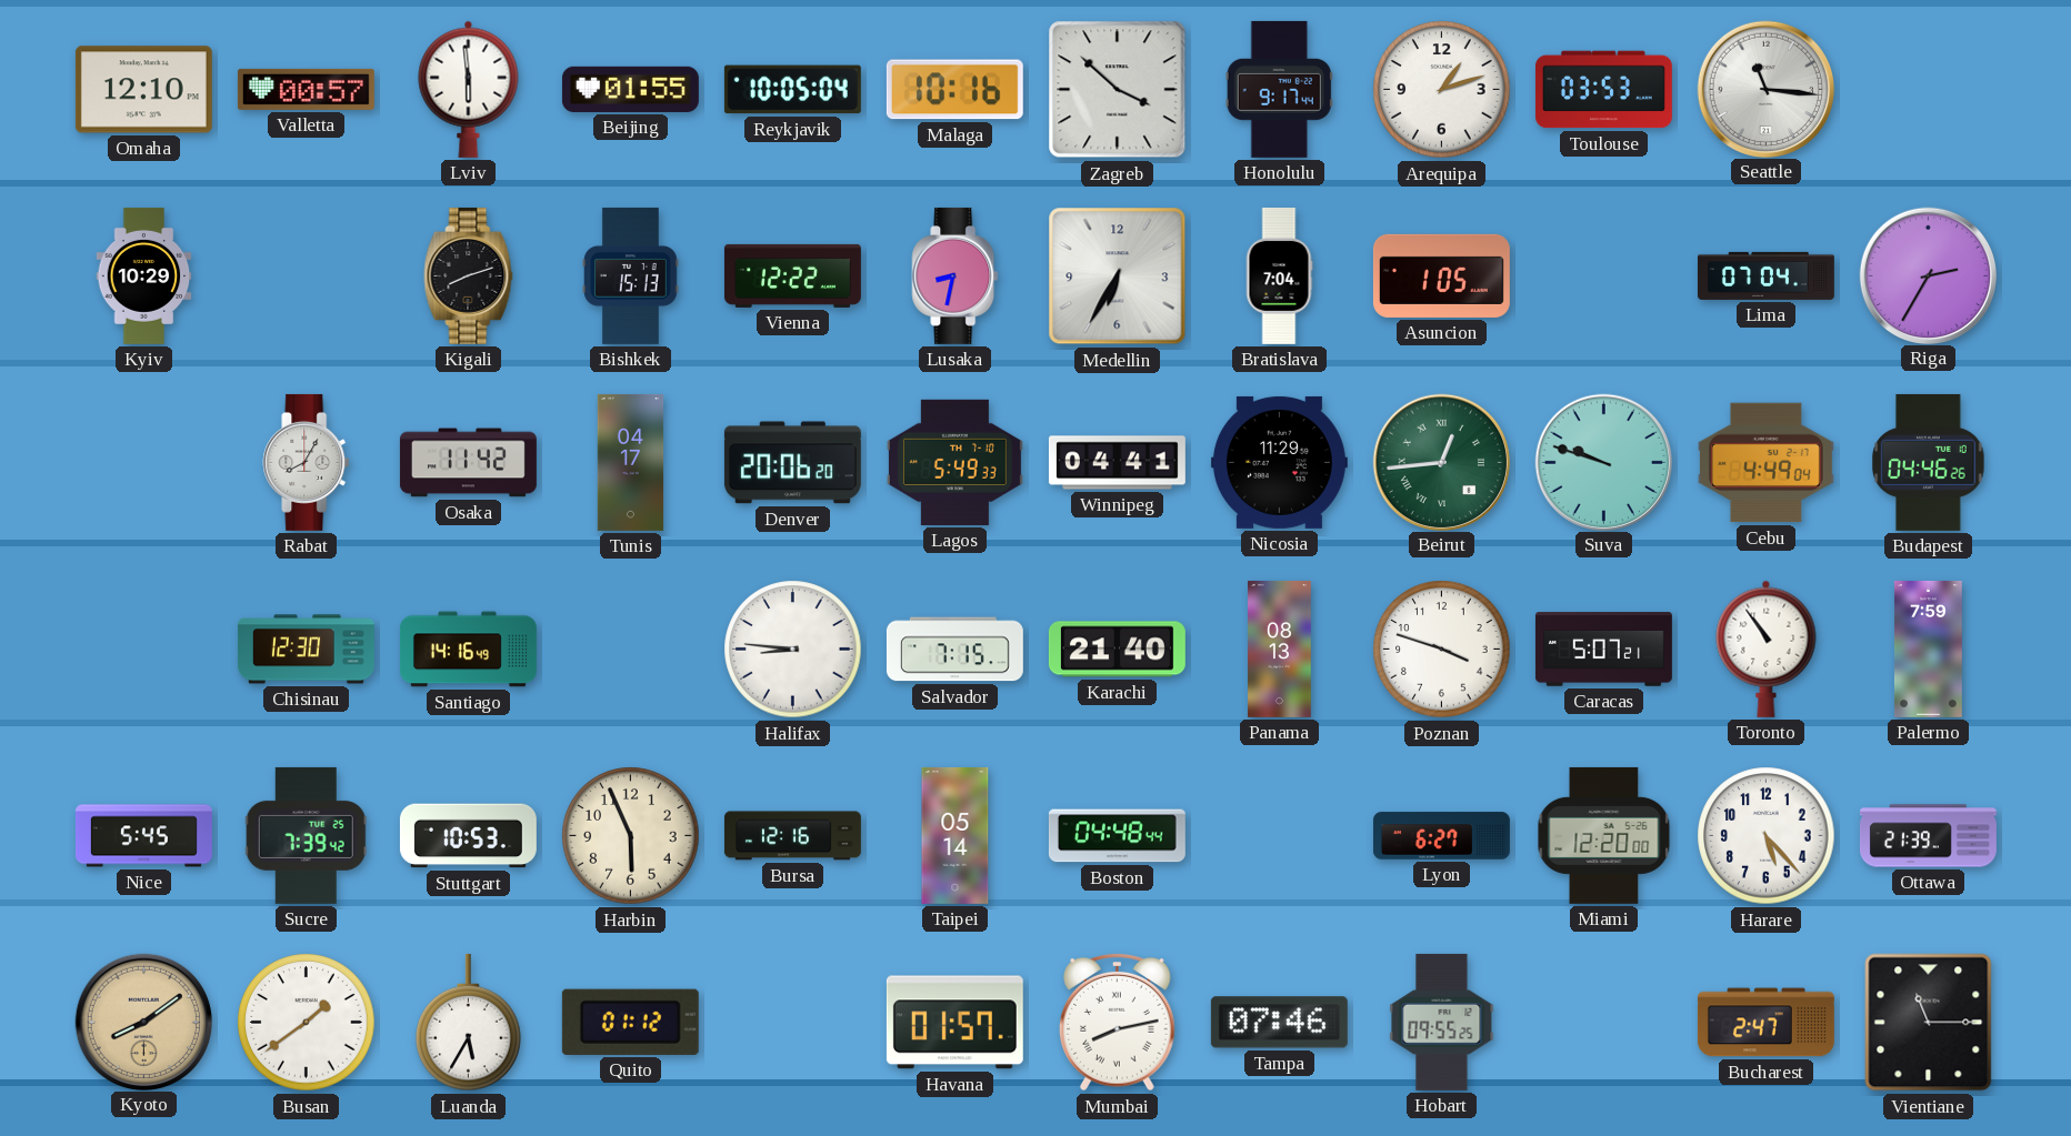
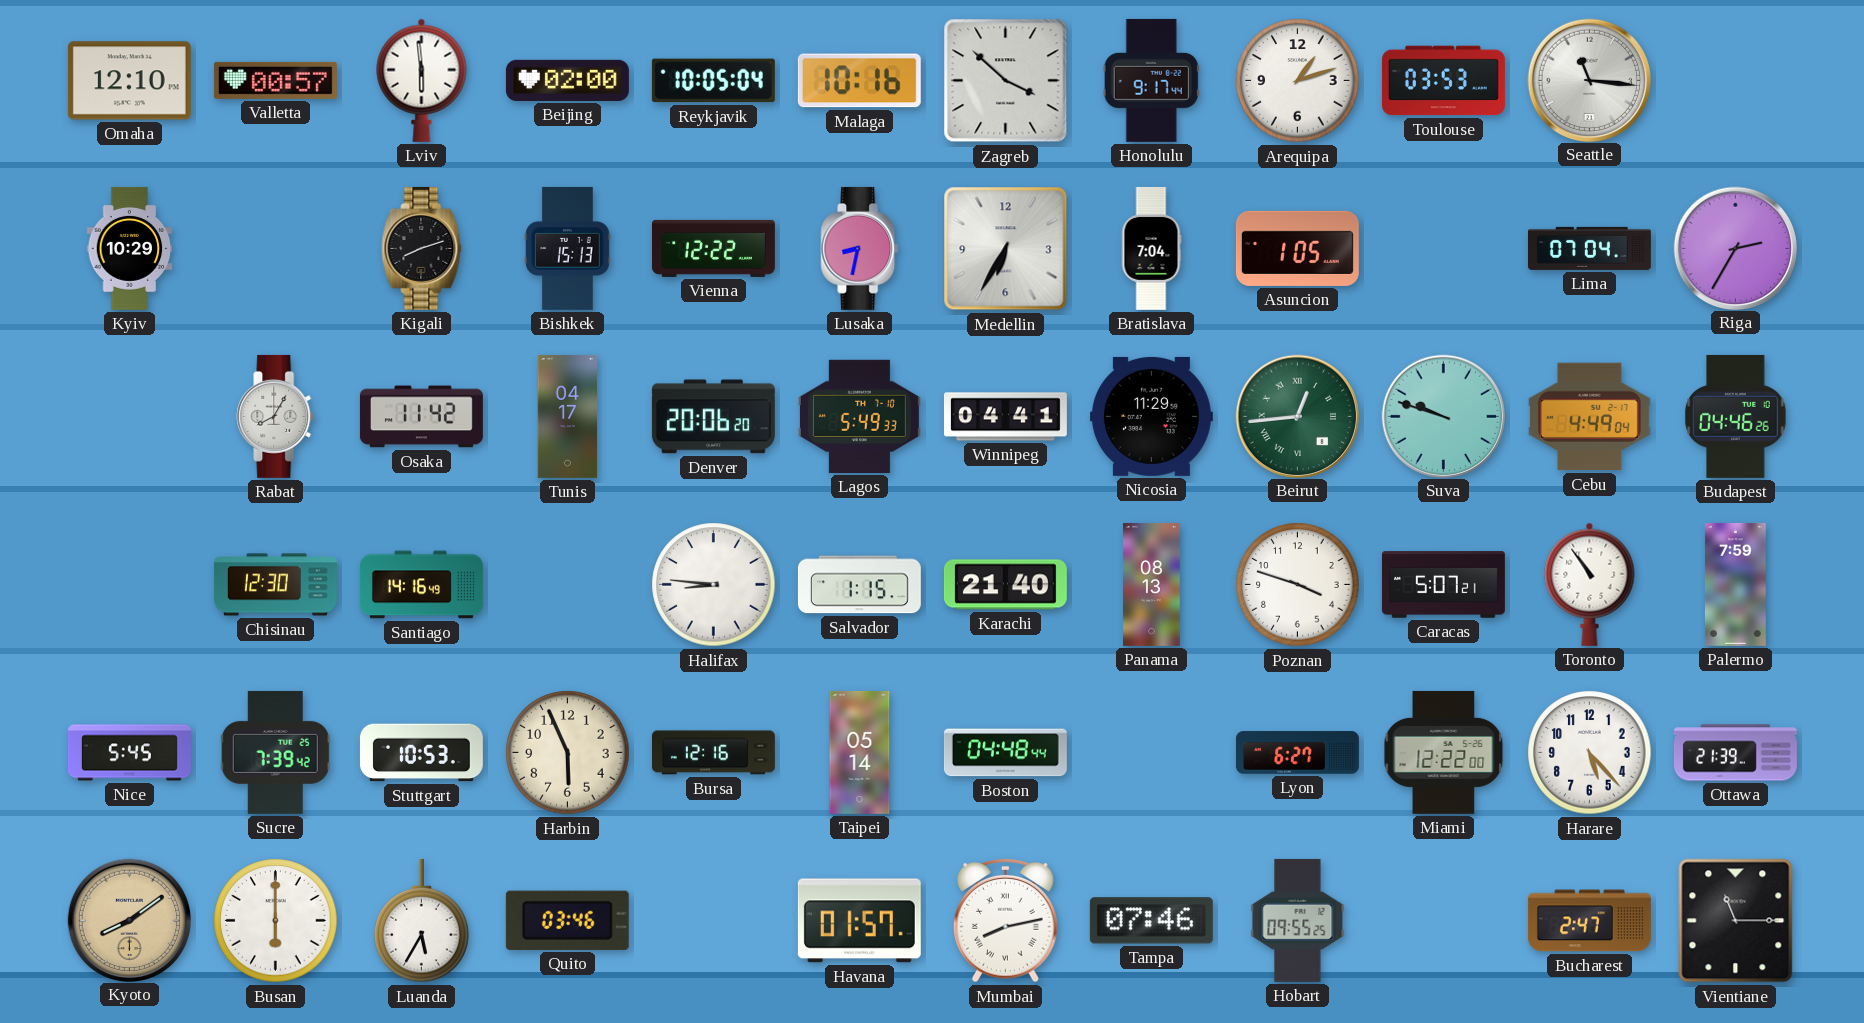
Beijing: 01:55 -> 02:00
Salvador: 7:15 -> 1:15
Miami: 12:20 -> 12:22
Busan: 1:39 -> 6:00
Quito: 01:12 -> 03:46
